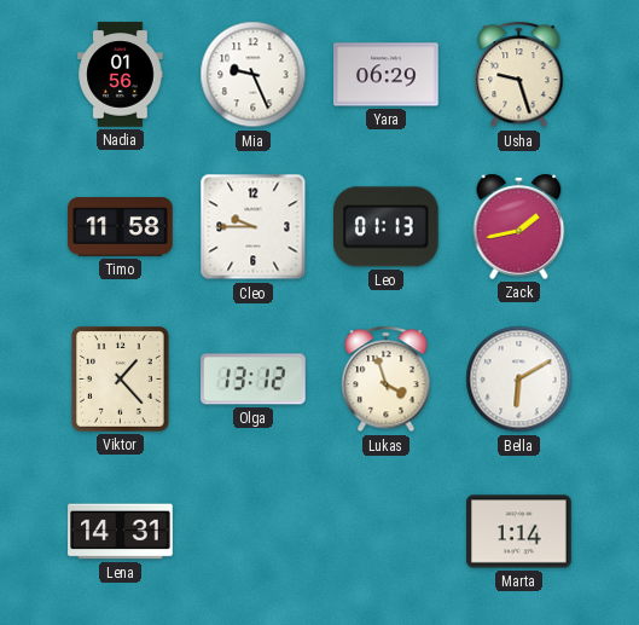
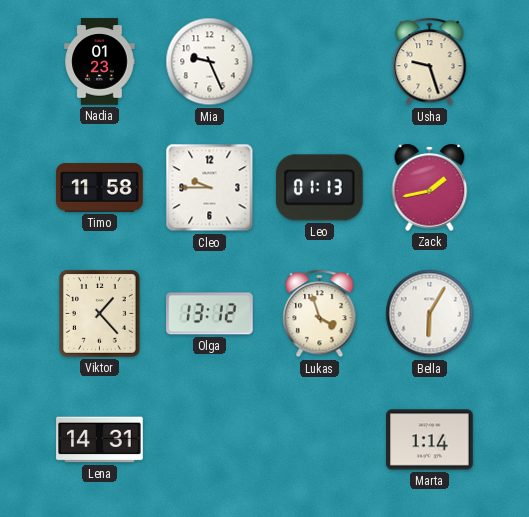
Nadia: 01:56 -> 01:23
Yara: 06:29 -> none
Bella: 6:10 -> 6:05
